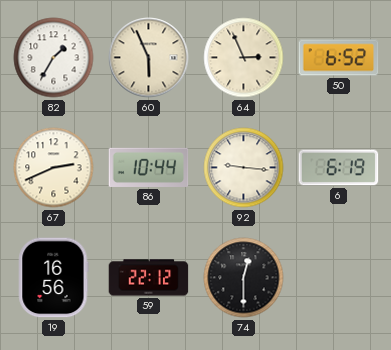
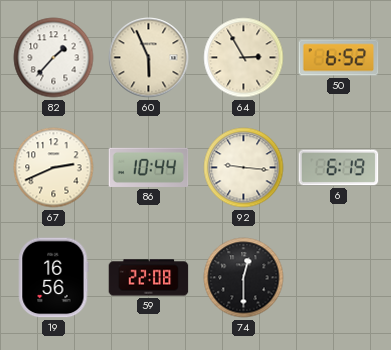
82: 1:35 -> 1:37
64: 2:56 -> 2:55
59: 22:12 -> 22:08
